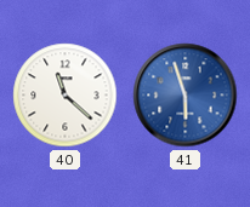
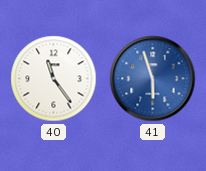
40: 11:22 -> 11:24
